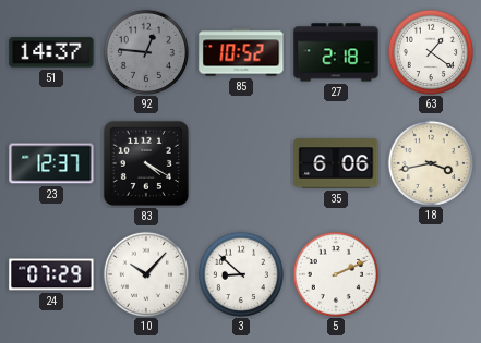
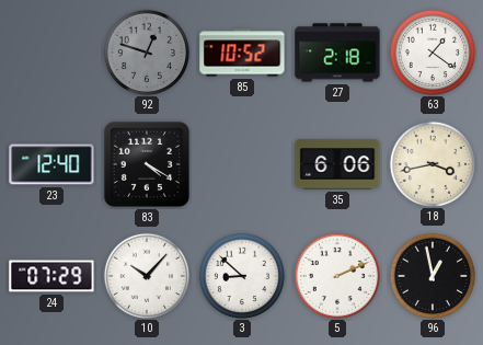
51: 14:37 -> none
92: 12:46 -> 12:48
23: 12:37 -> 12:40
96: none -> 12:58
